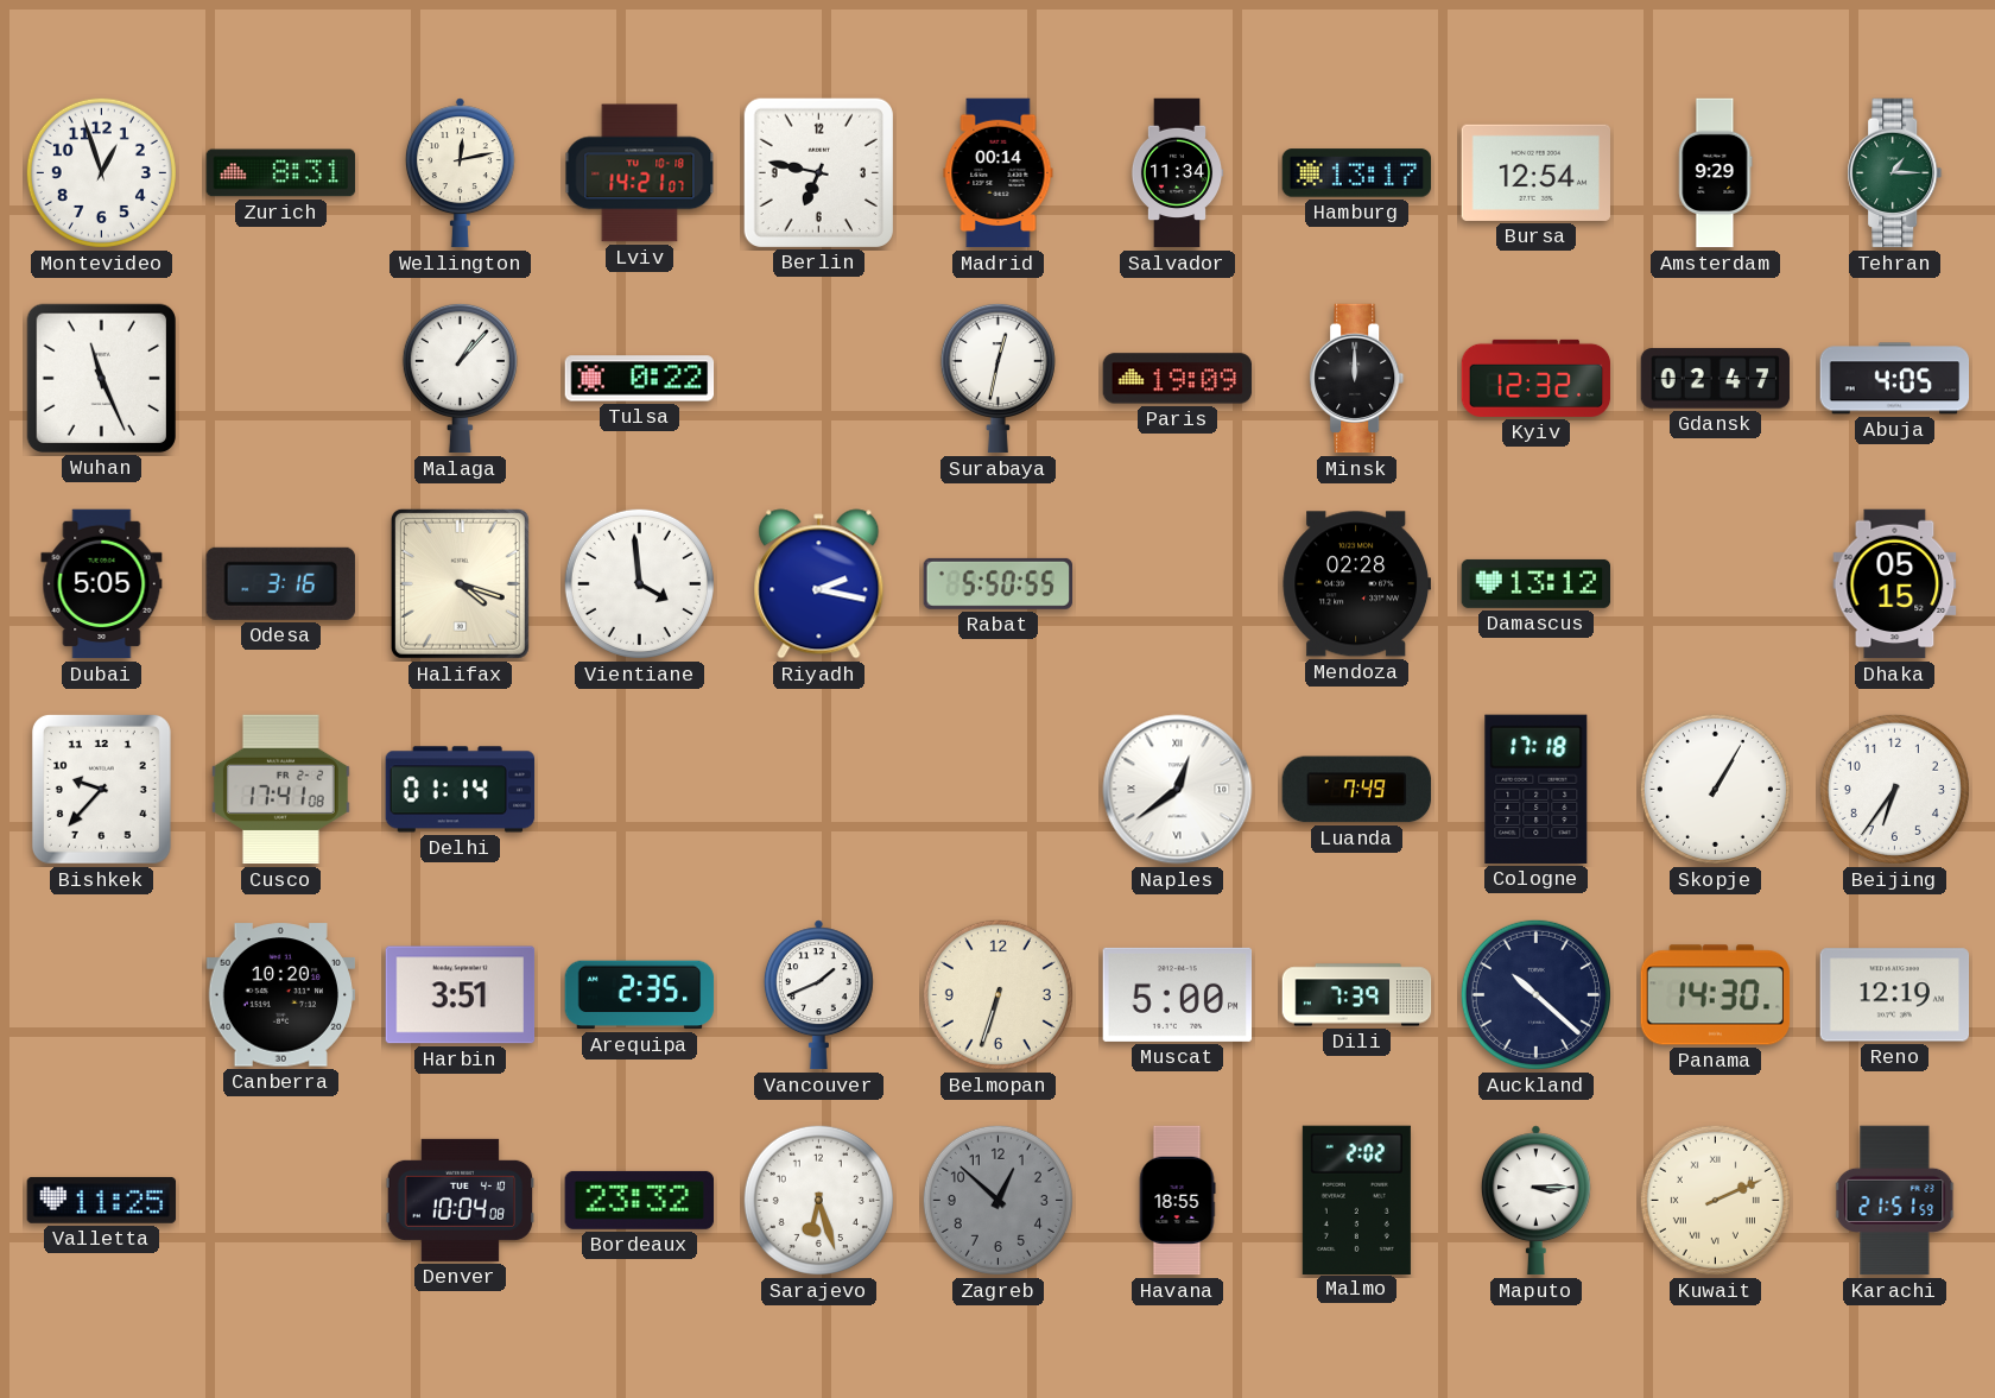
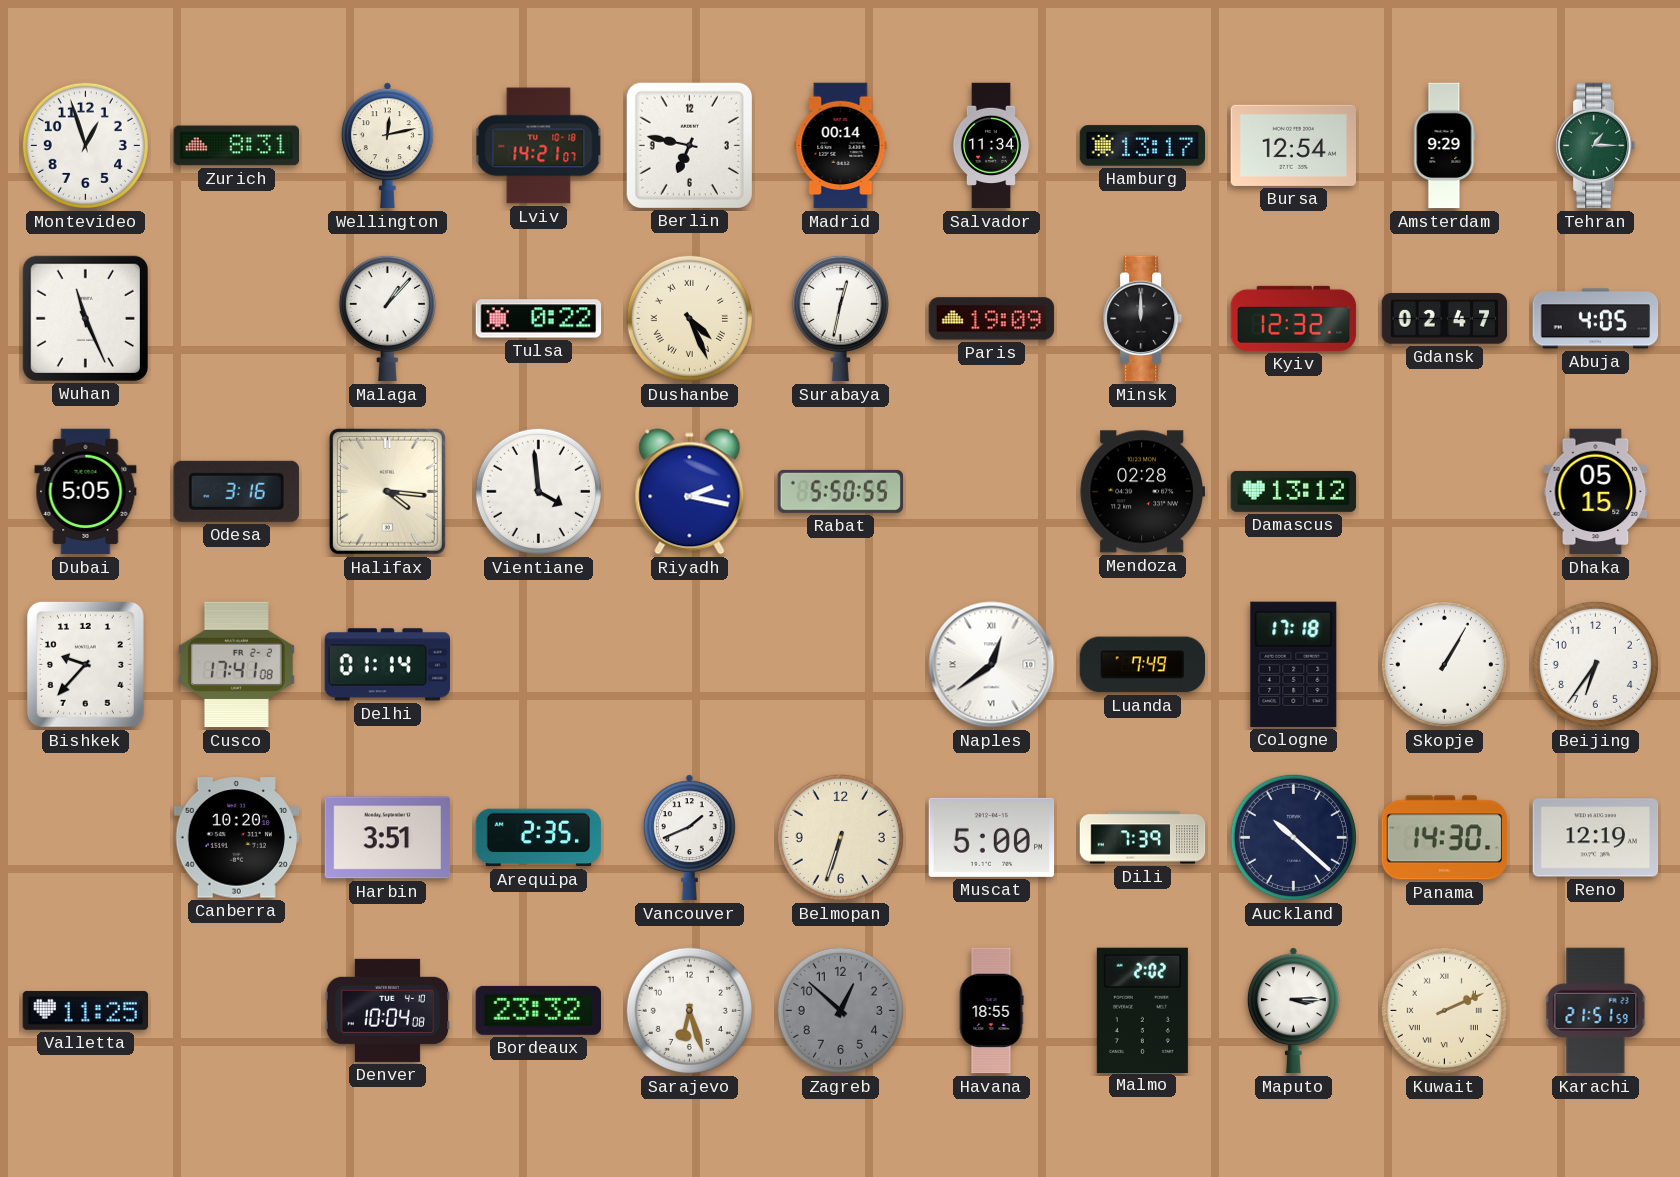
Dushanbe: none -> 4:26
Halifax: 4:18 -> 4:16
